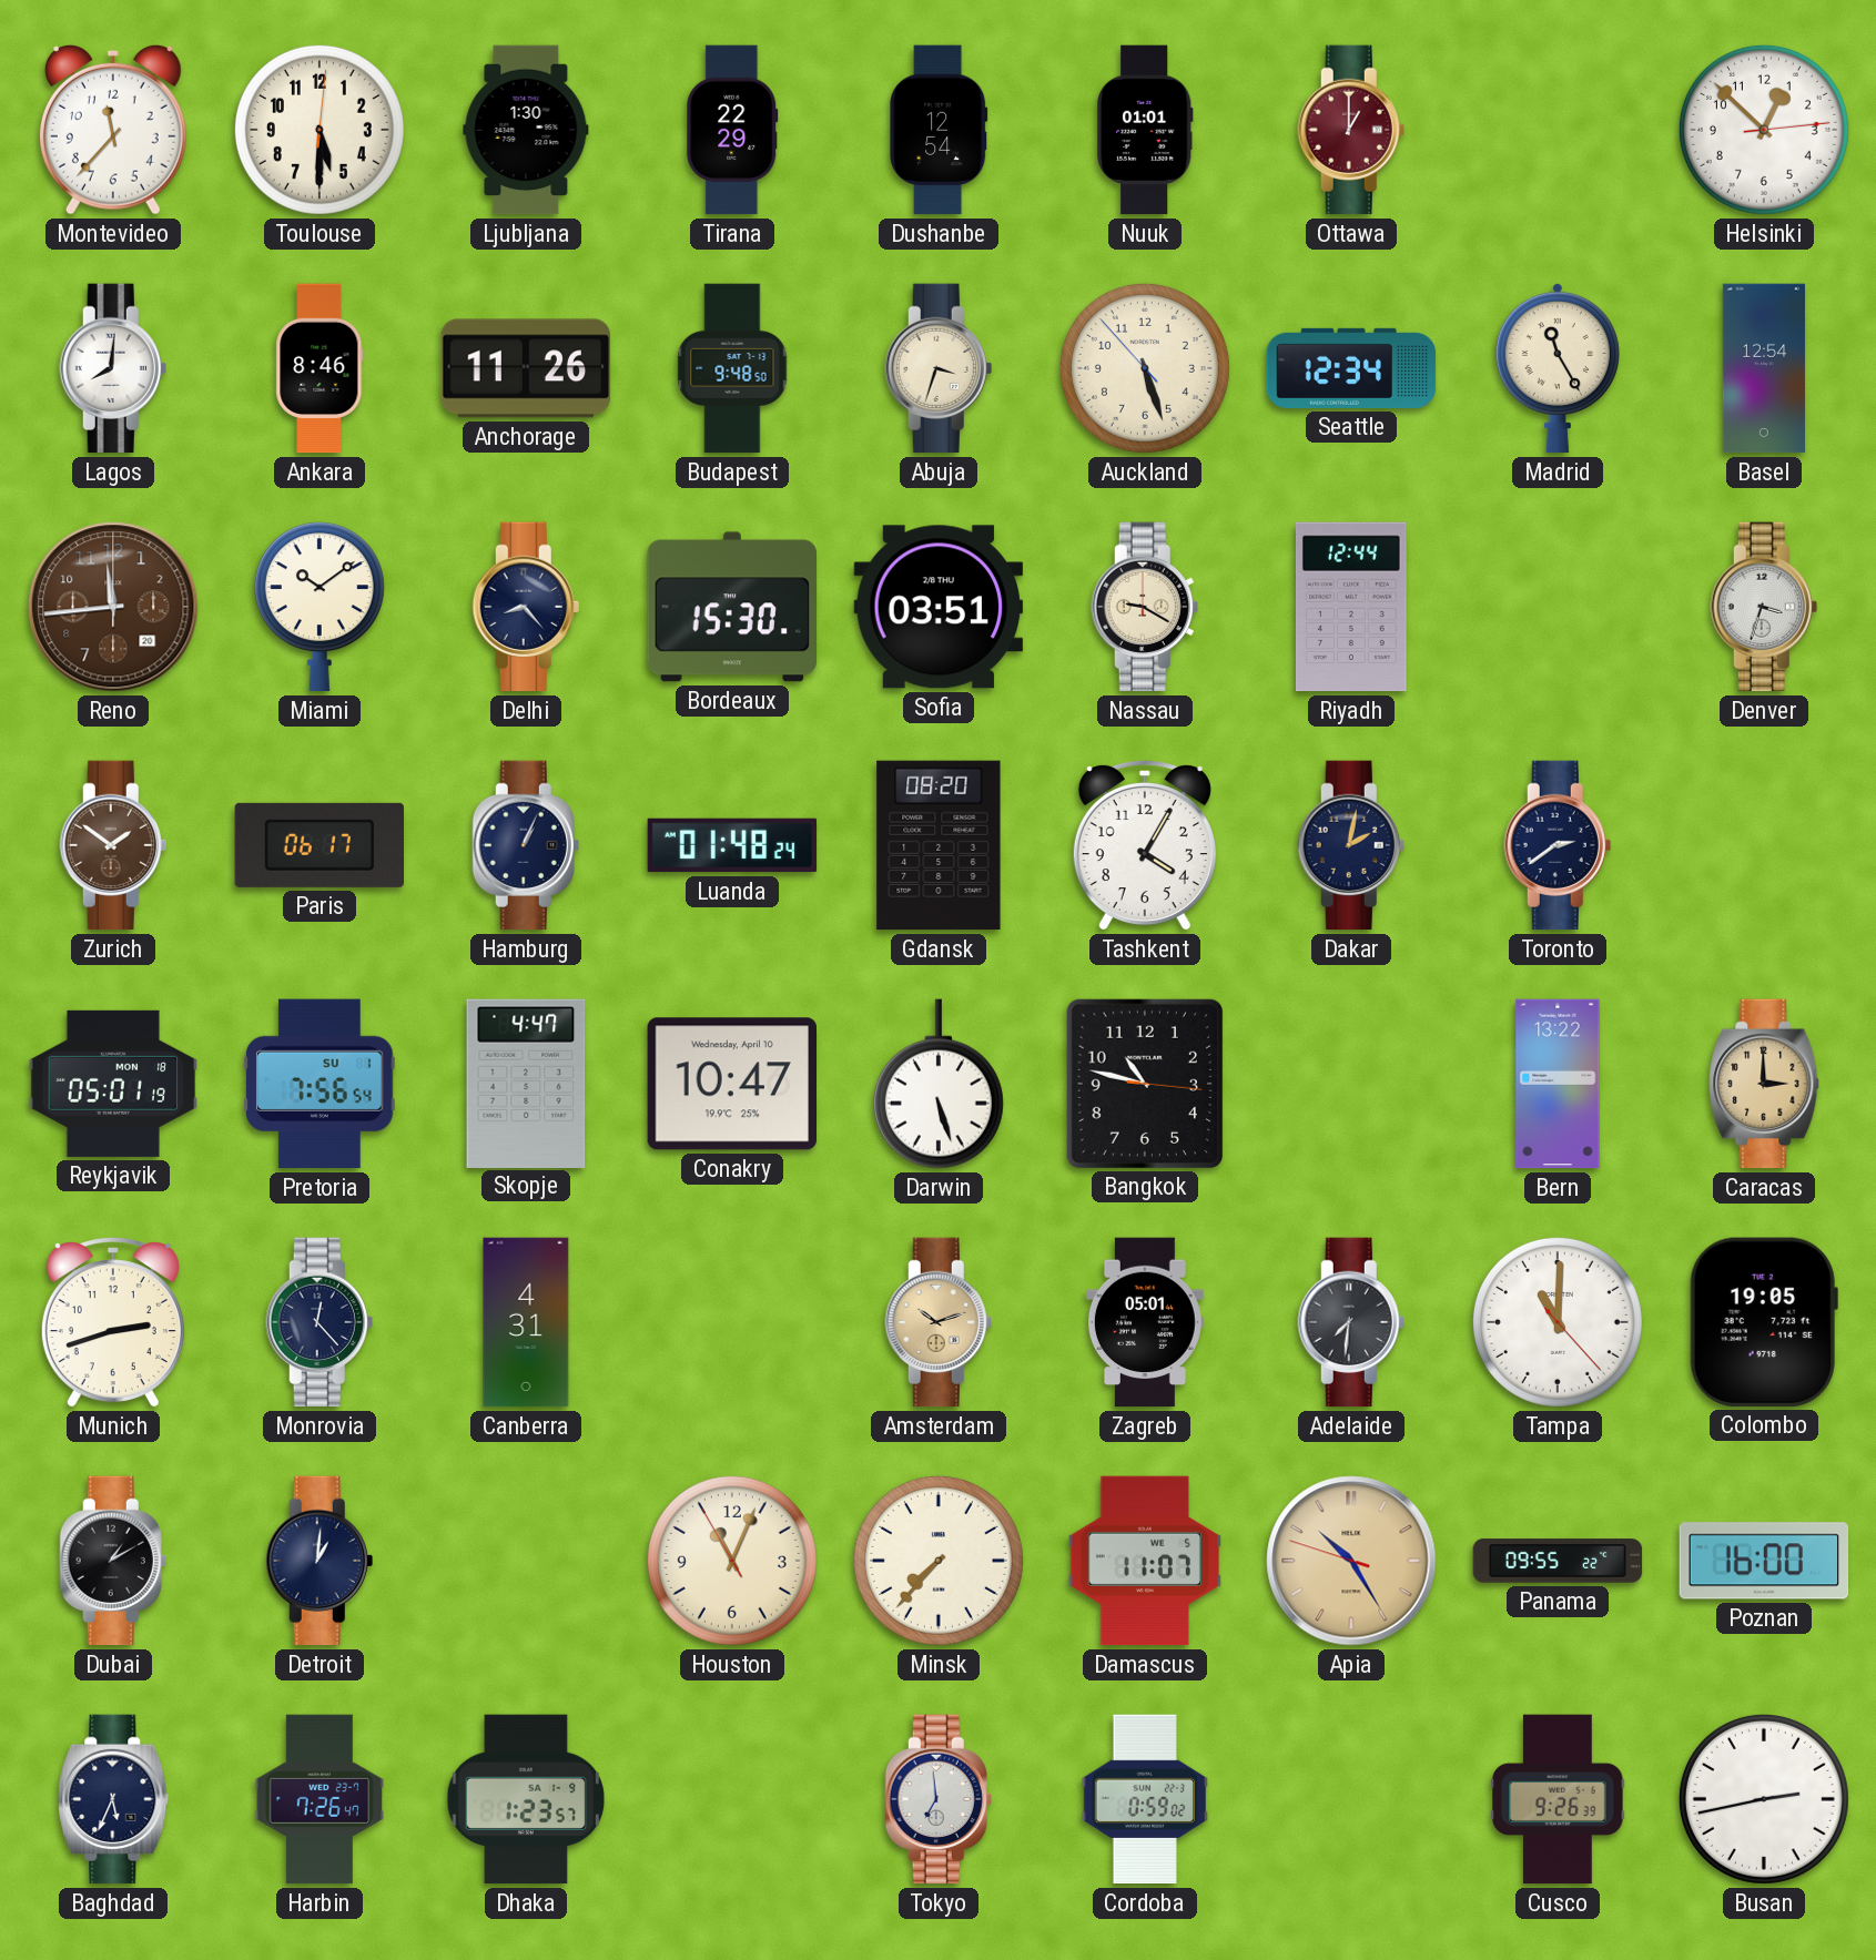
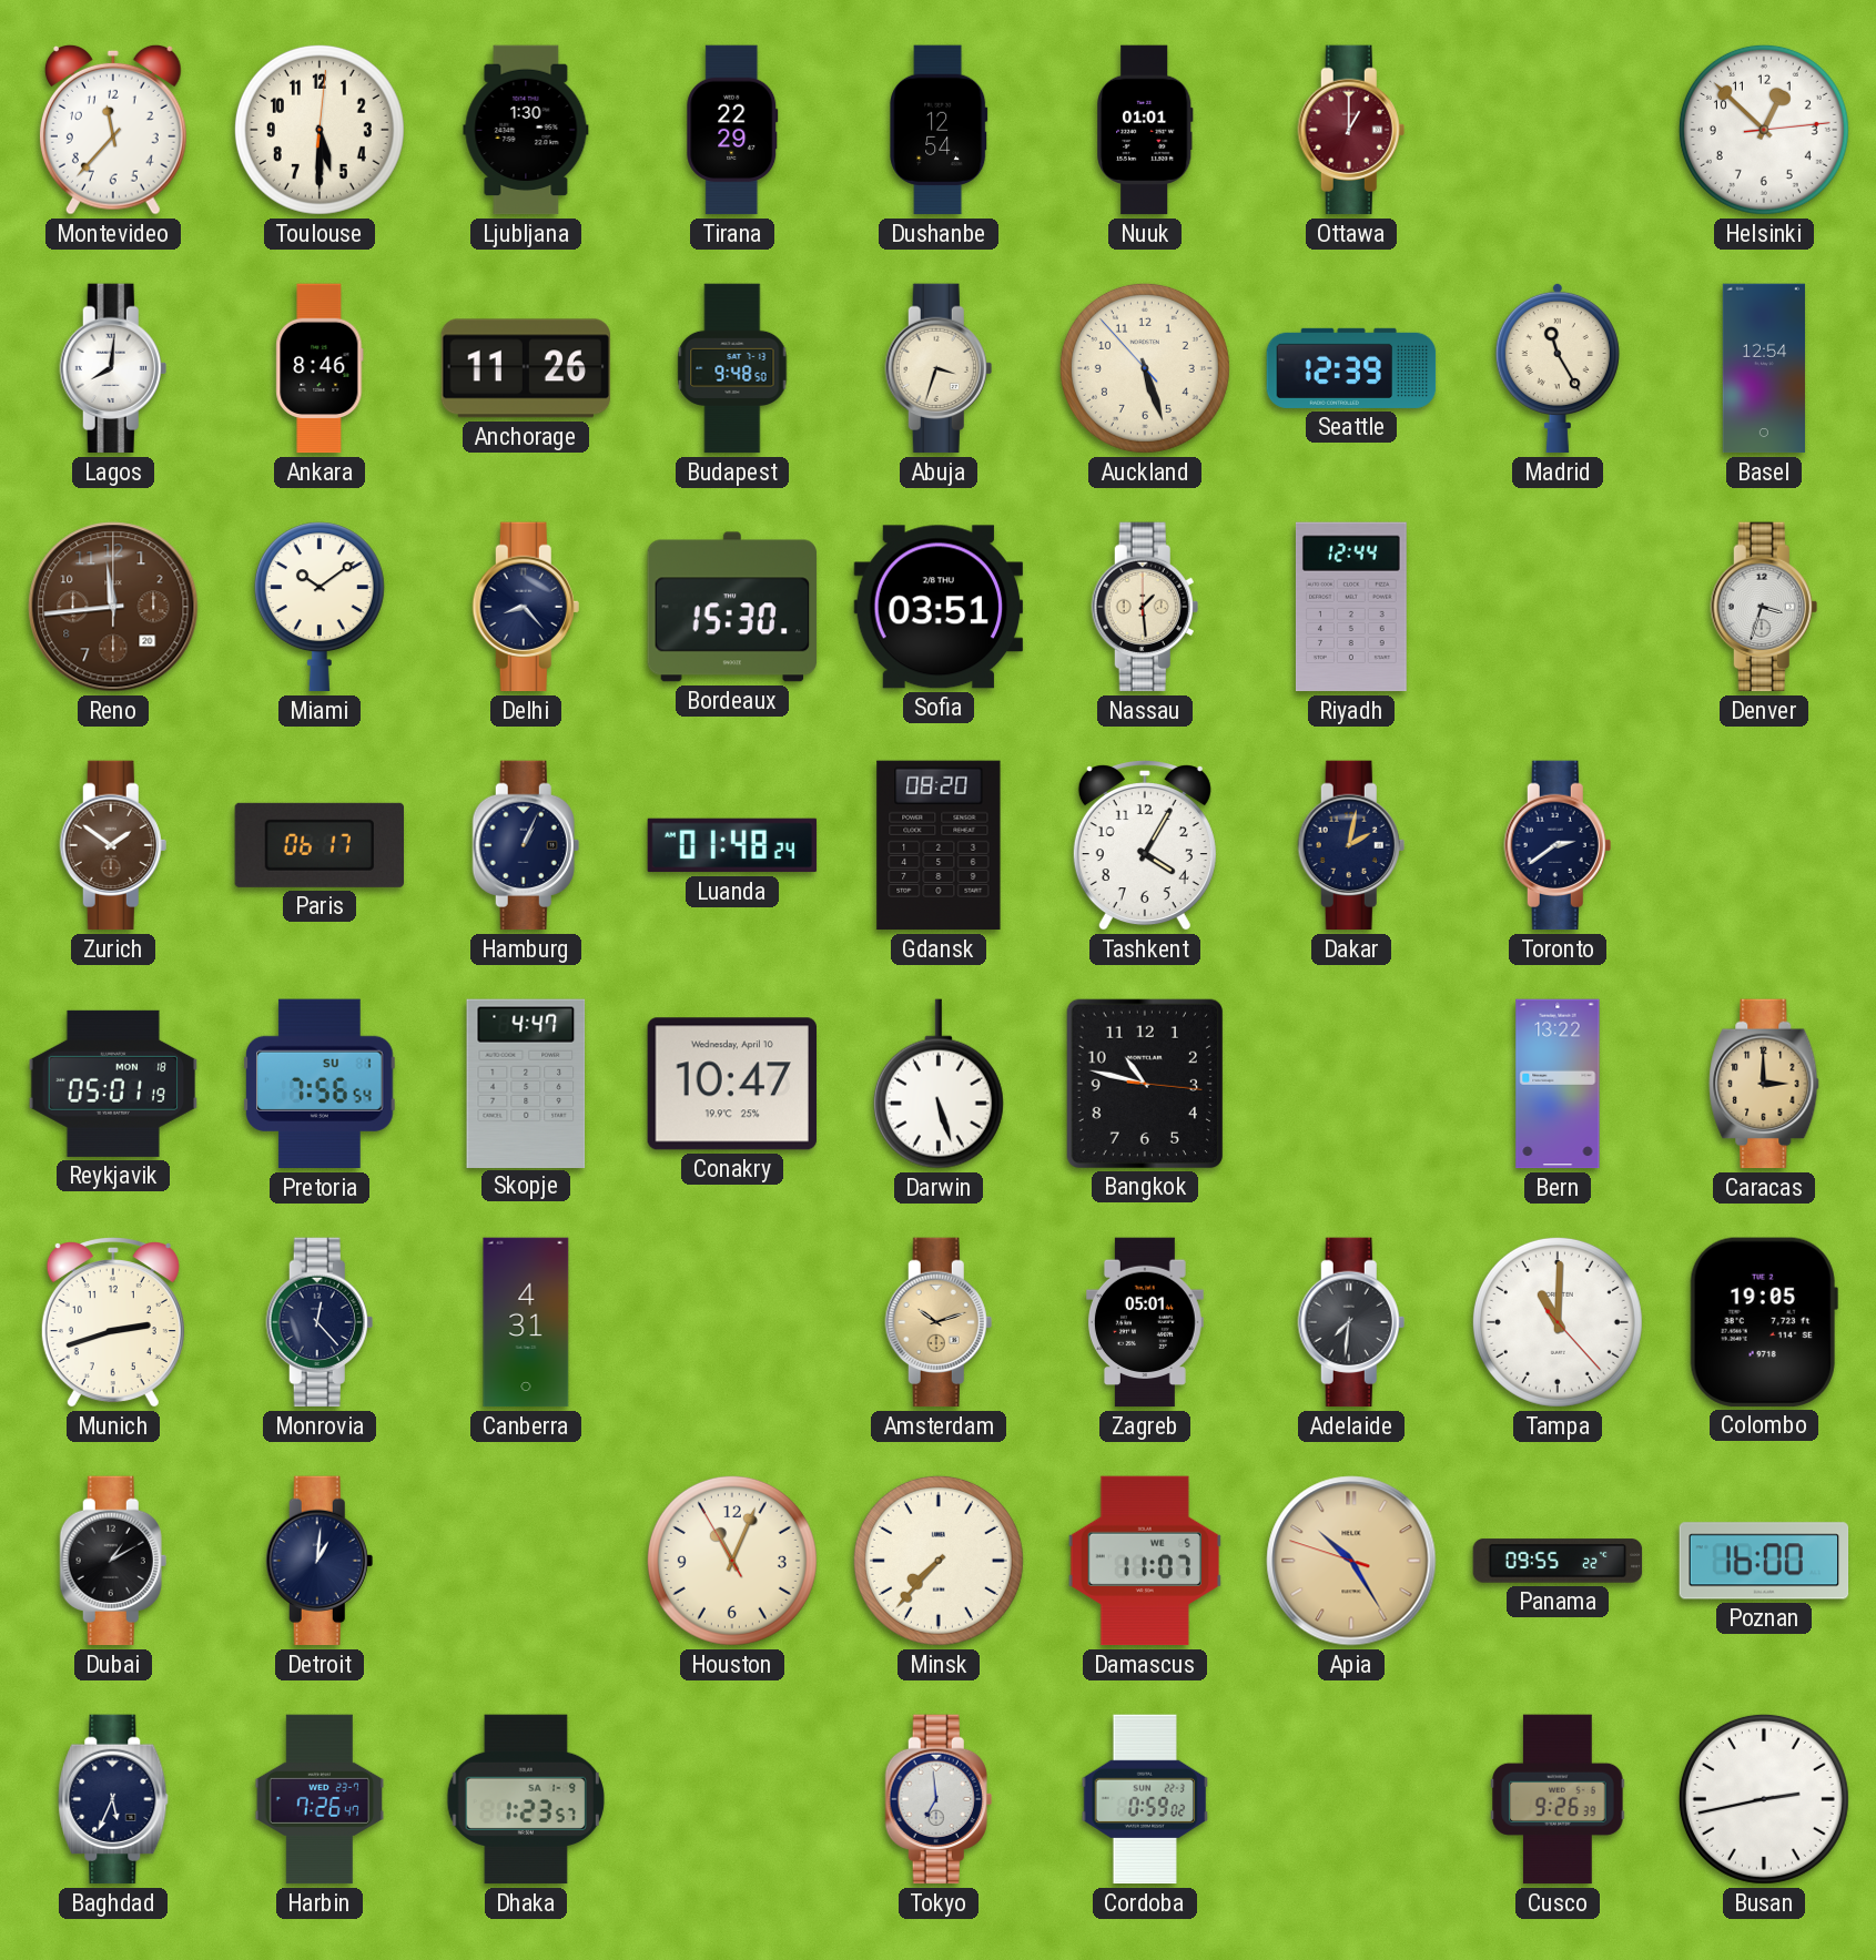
Seattle: 12:34 -> 12:39
Nassau: 9:20 -> 1:29
